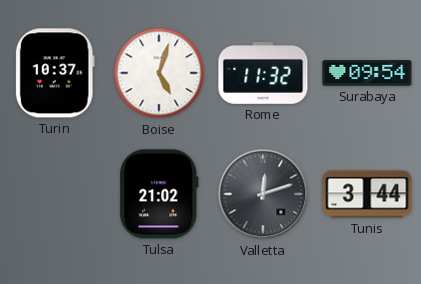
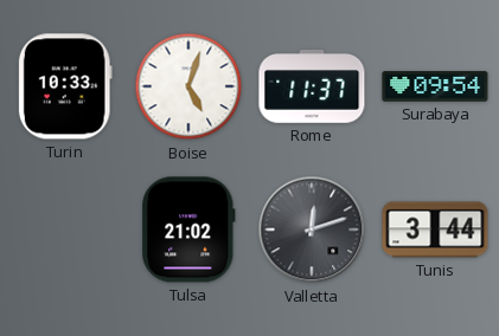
Turin: 10:37 -> 10:33
Rome: 11:32 -> 11:37
